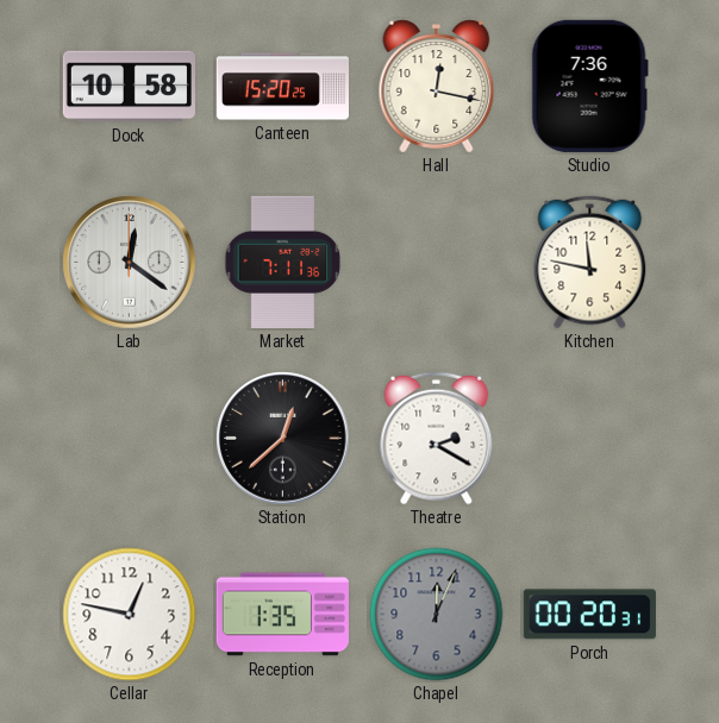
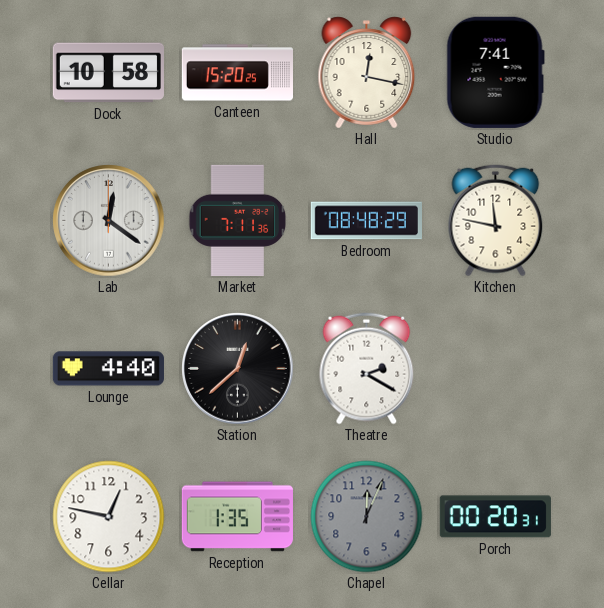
Studio: 7:36 -> 7:41
Bedroom: none -> 08:48
Lounge: none -> 4:40
